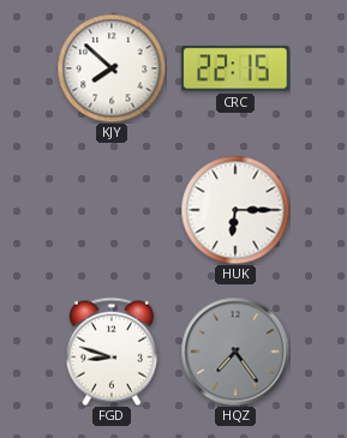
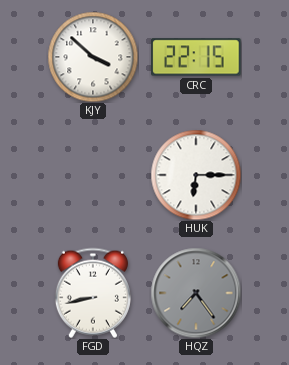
KJY: 7:52 -> 3:52
FGD: 8:48 -> 8:43
